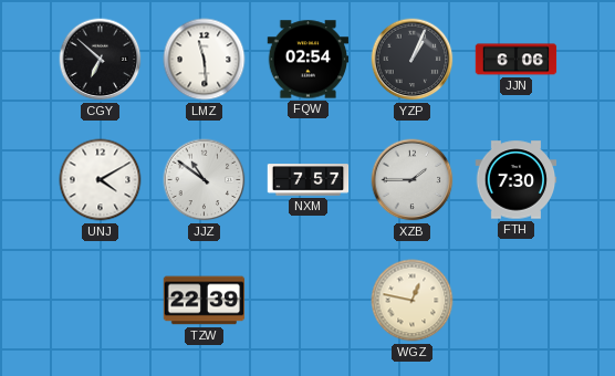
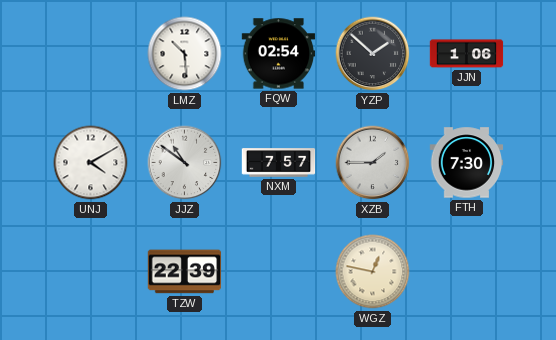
CGY: 6:52 -> none
LMZ: 11:29 -> 10:29
YZP: 1:04 -> 1:52
JJN: 6:06 -> 1:06
